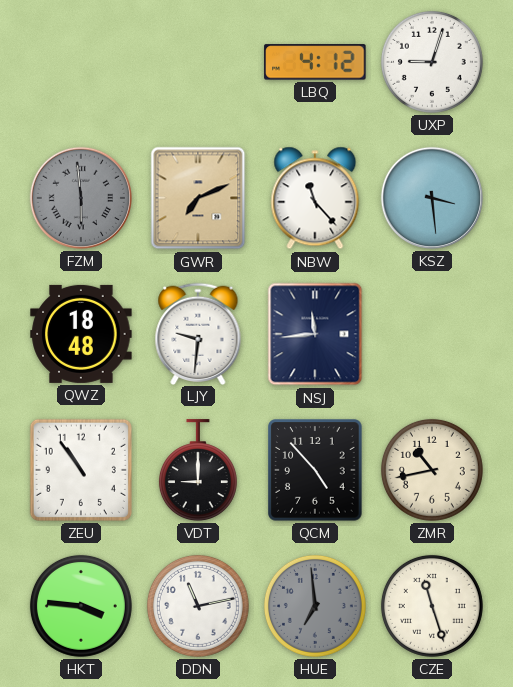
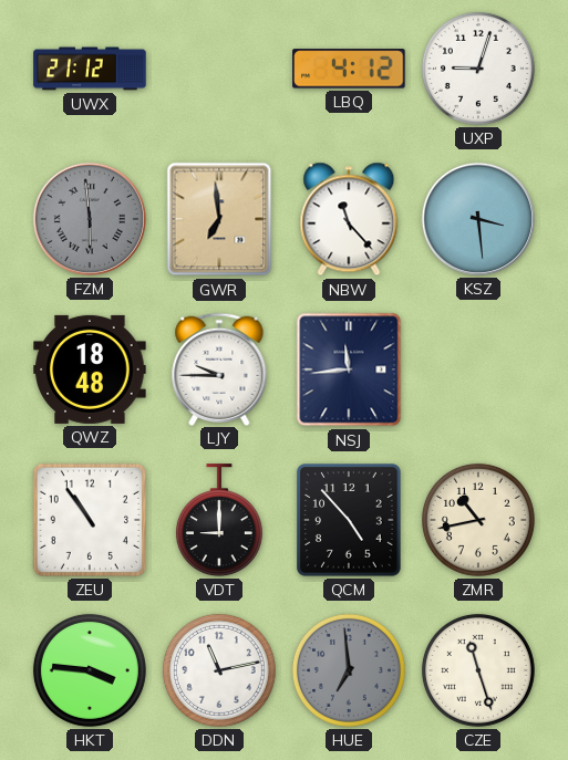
UWX: none -> 21:12
GWR: 7:11 -> 6:59
LJY: 9:31 -> 9:45
